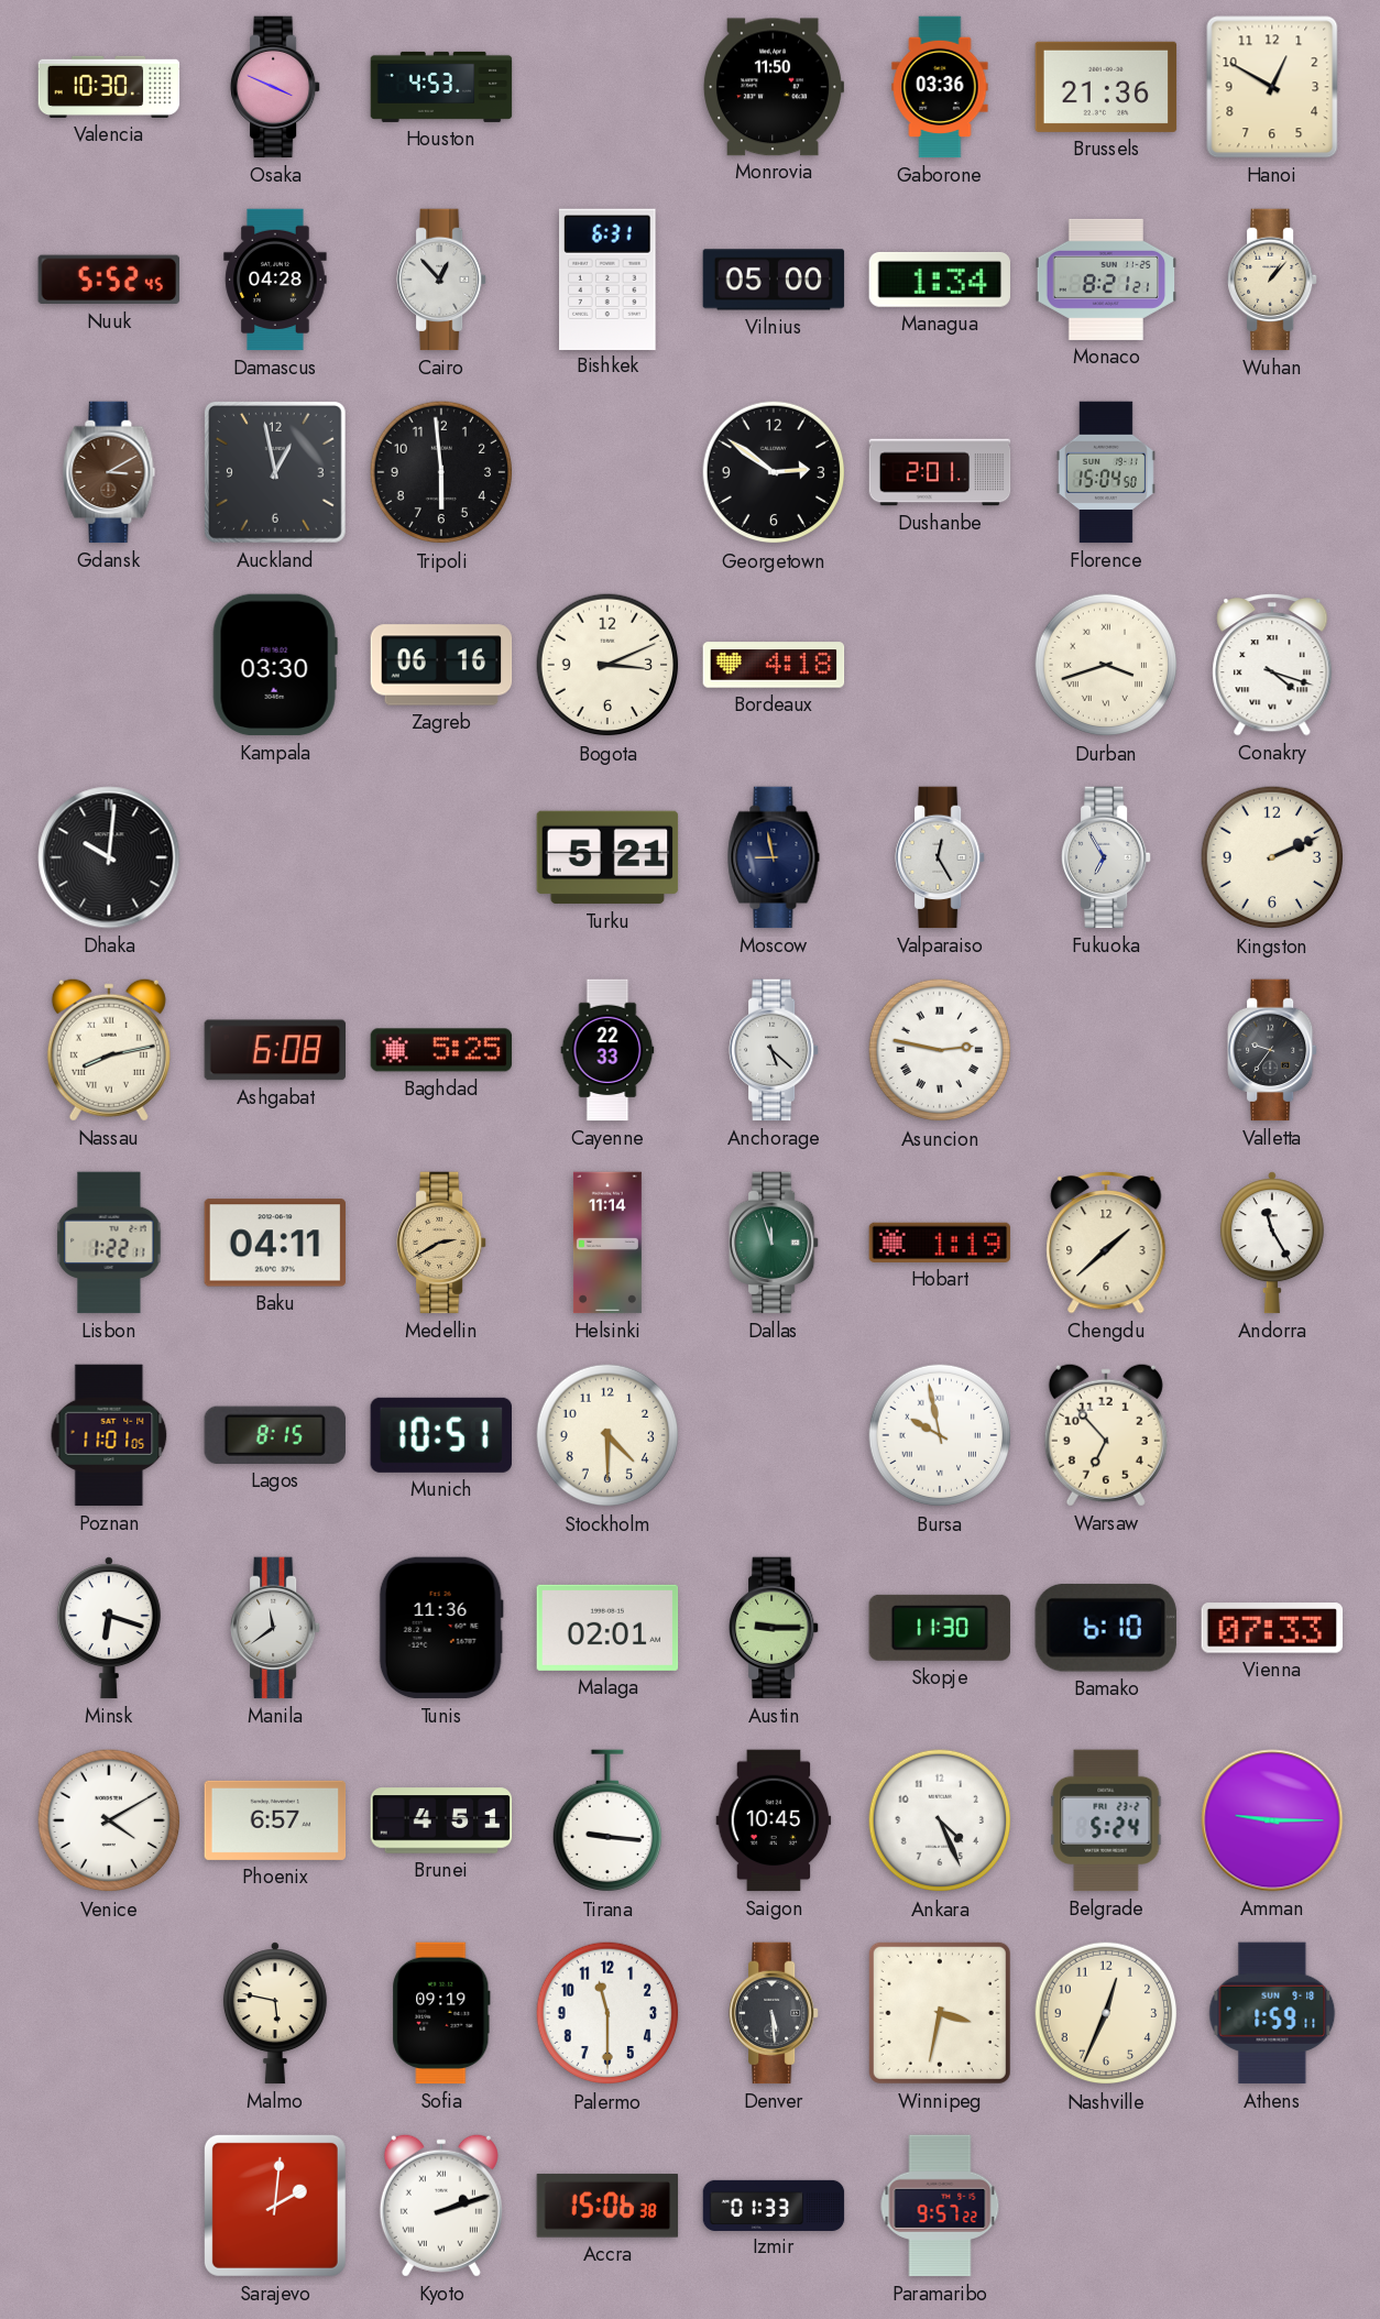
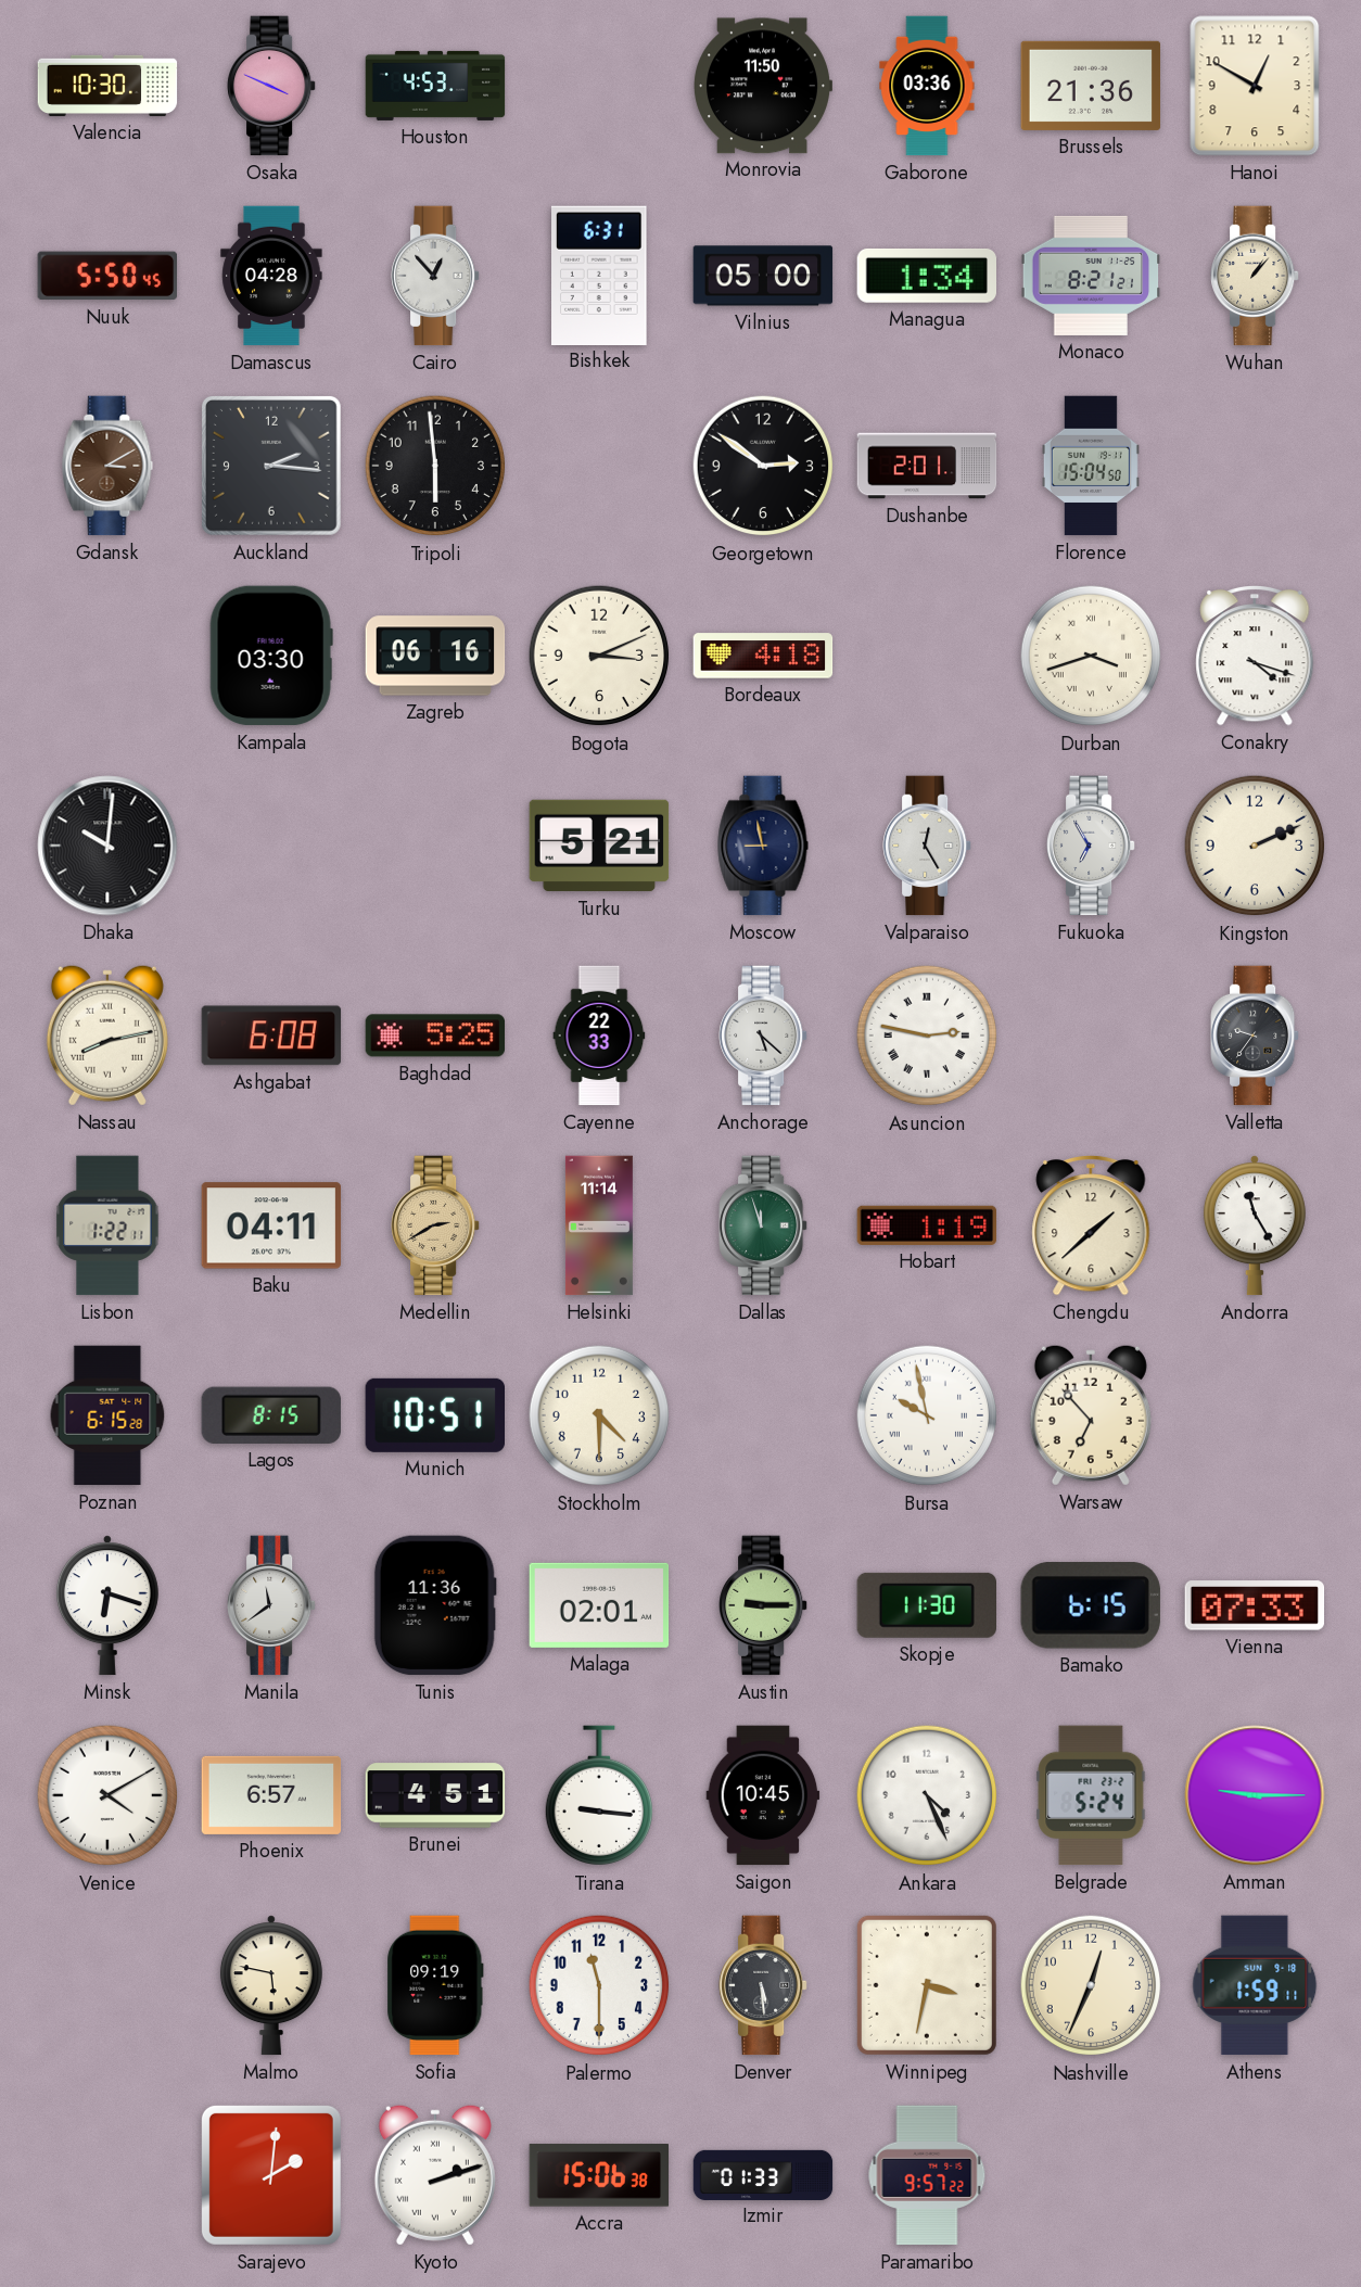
Nuuk: 5:52 -> 5:50
Auckland: 12:58 -> 2:16
Poznan: 11:01 -> 6:15
Bamako: 6:10 -> 6:15
